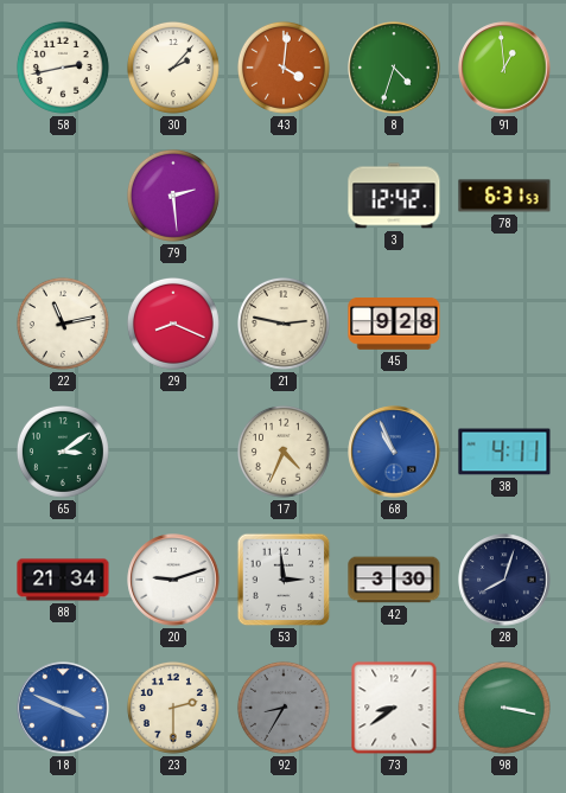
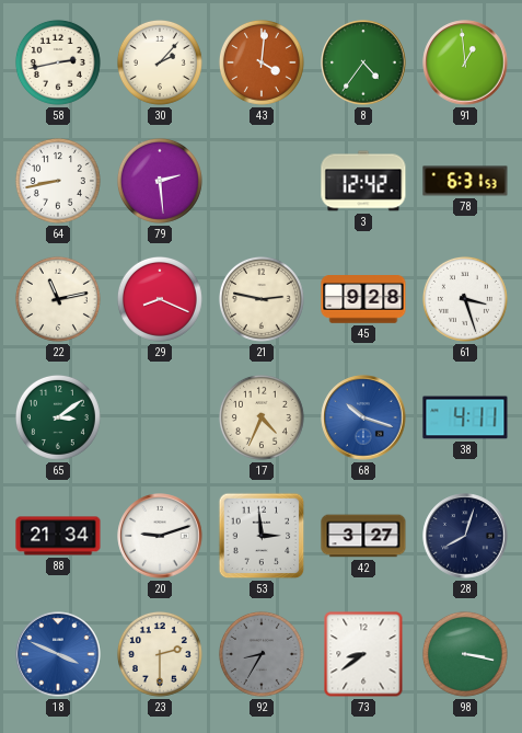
8: 4:33 -> 4:36
64: none -> 8:43
61: none -> 3:27
68: 10:56 -> 10:18
42: 3:30 -> 3:27
